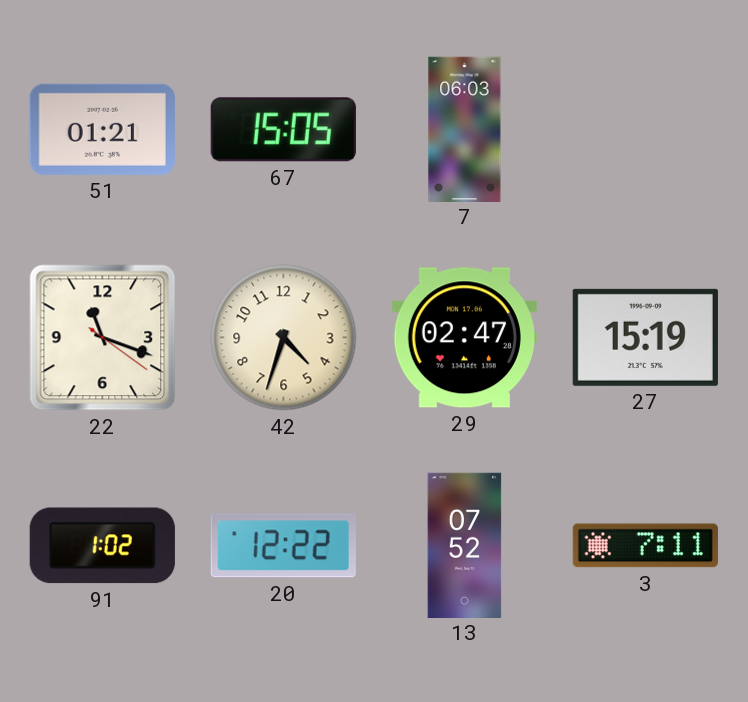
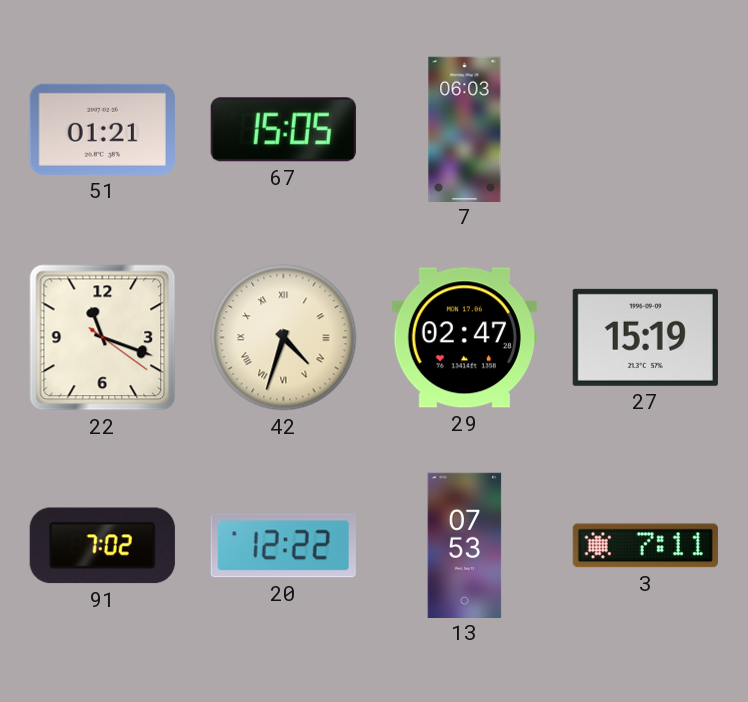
42 numerals: Arabic -> Roman
91: 1:02 -> 7:02
13: 07:52 -> 07:53
